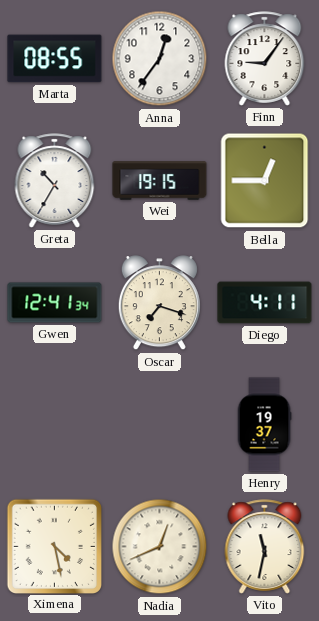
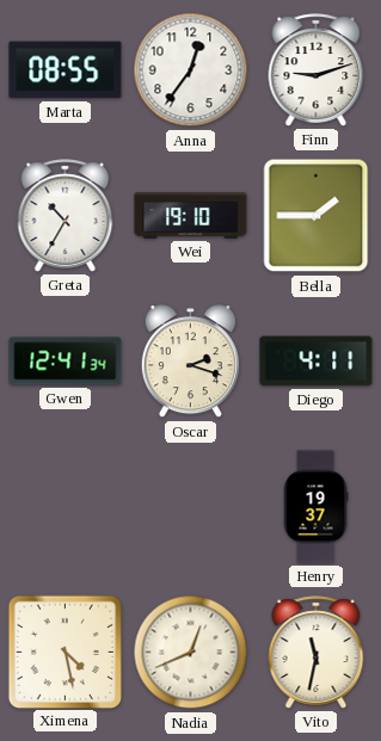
Finn: 9:06 -> 9:12
Wei: 19:15 -> 19:10
Bella: 12:45 -> 1:45
Oscar: 7:18 -> 2:18
